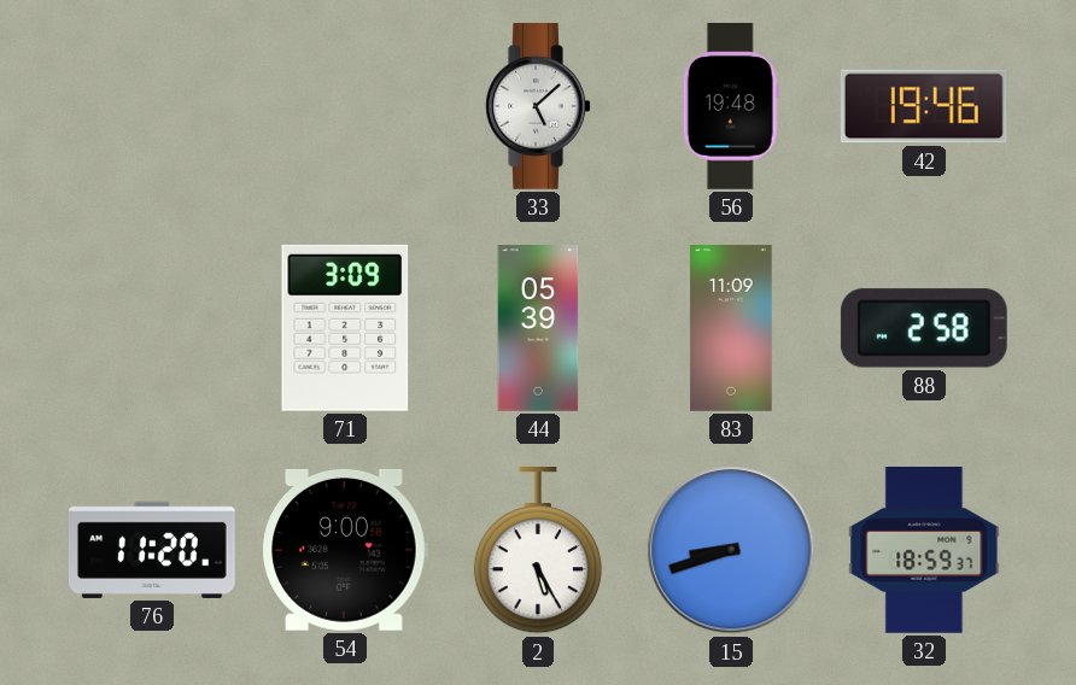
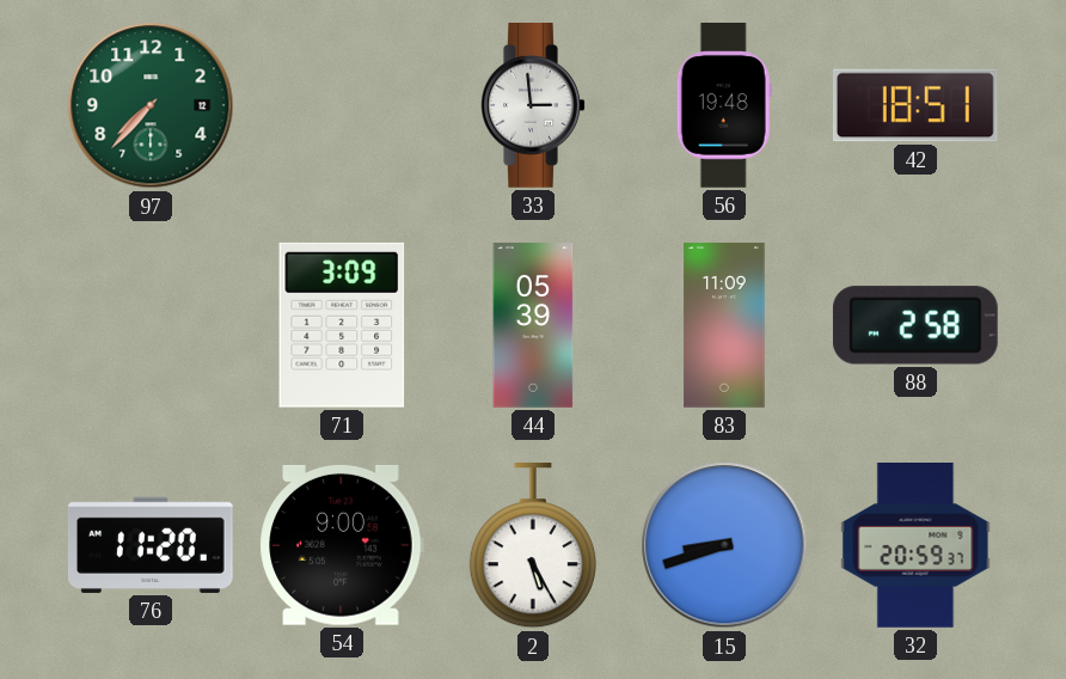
97: none -> 7:37
33: 5:08 -> 2:59
42: 19:46 -> 18:51
32: 18:59 -> 20:59
